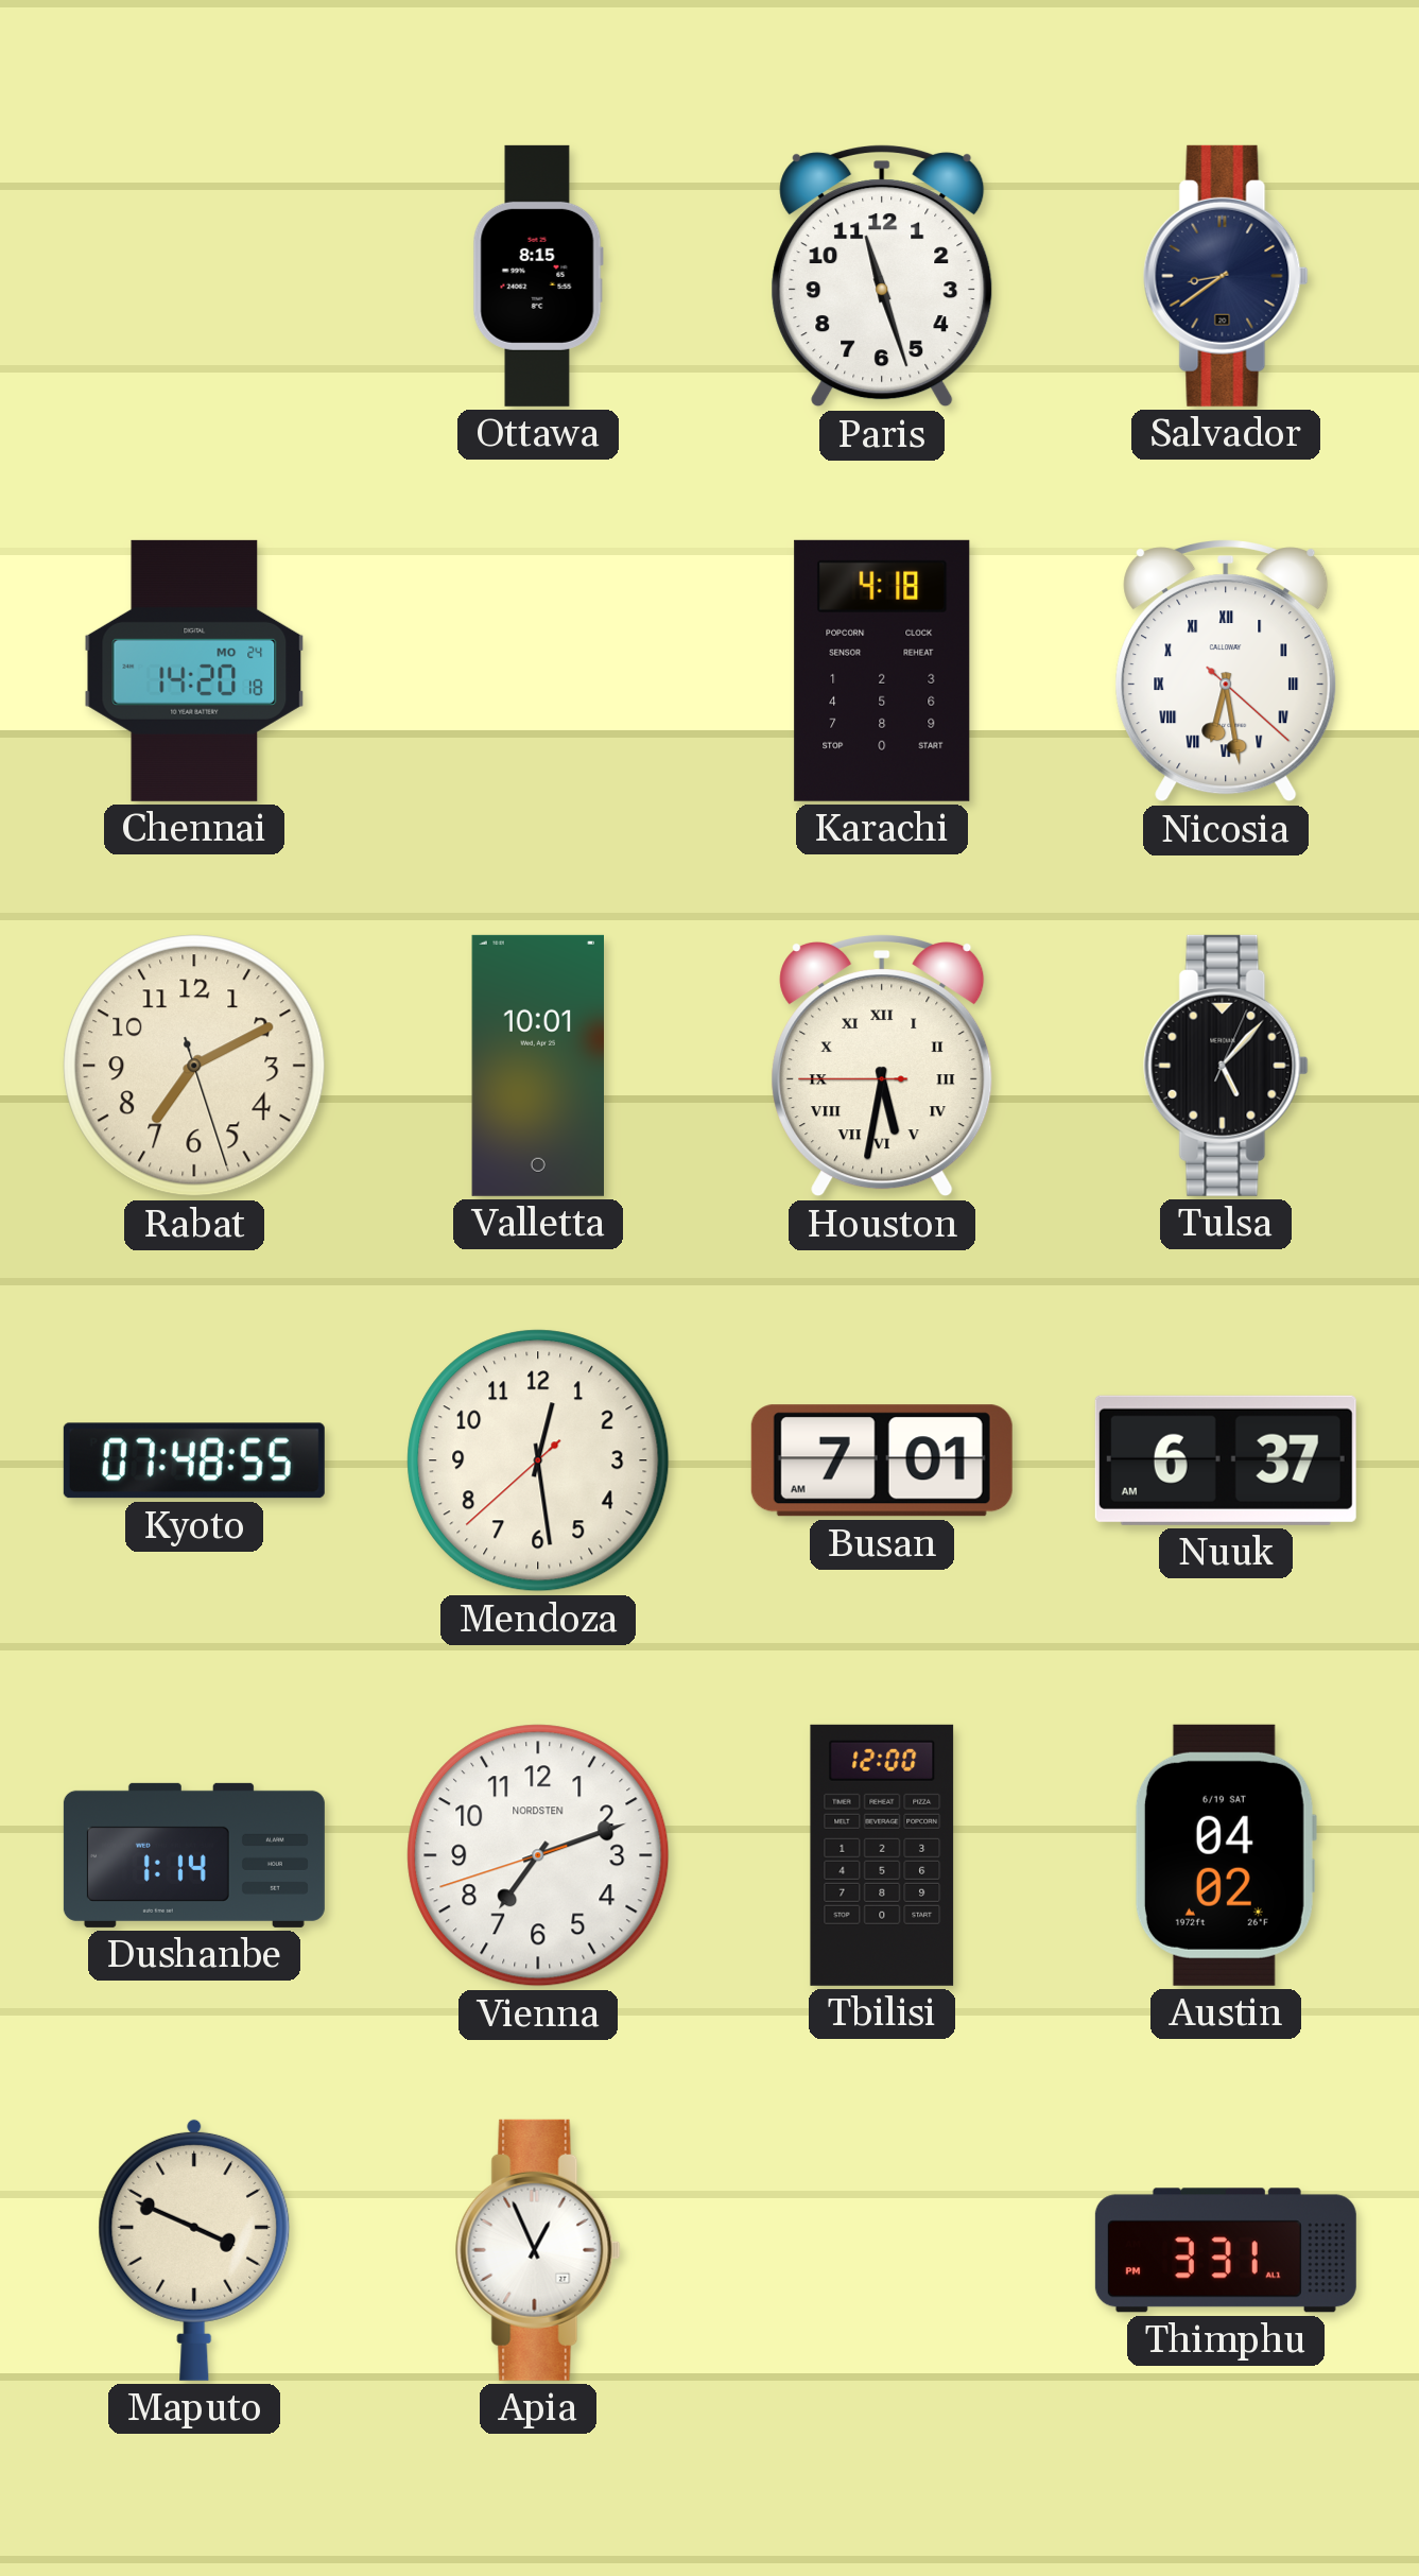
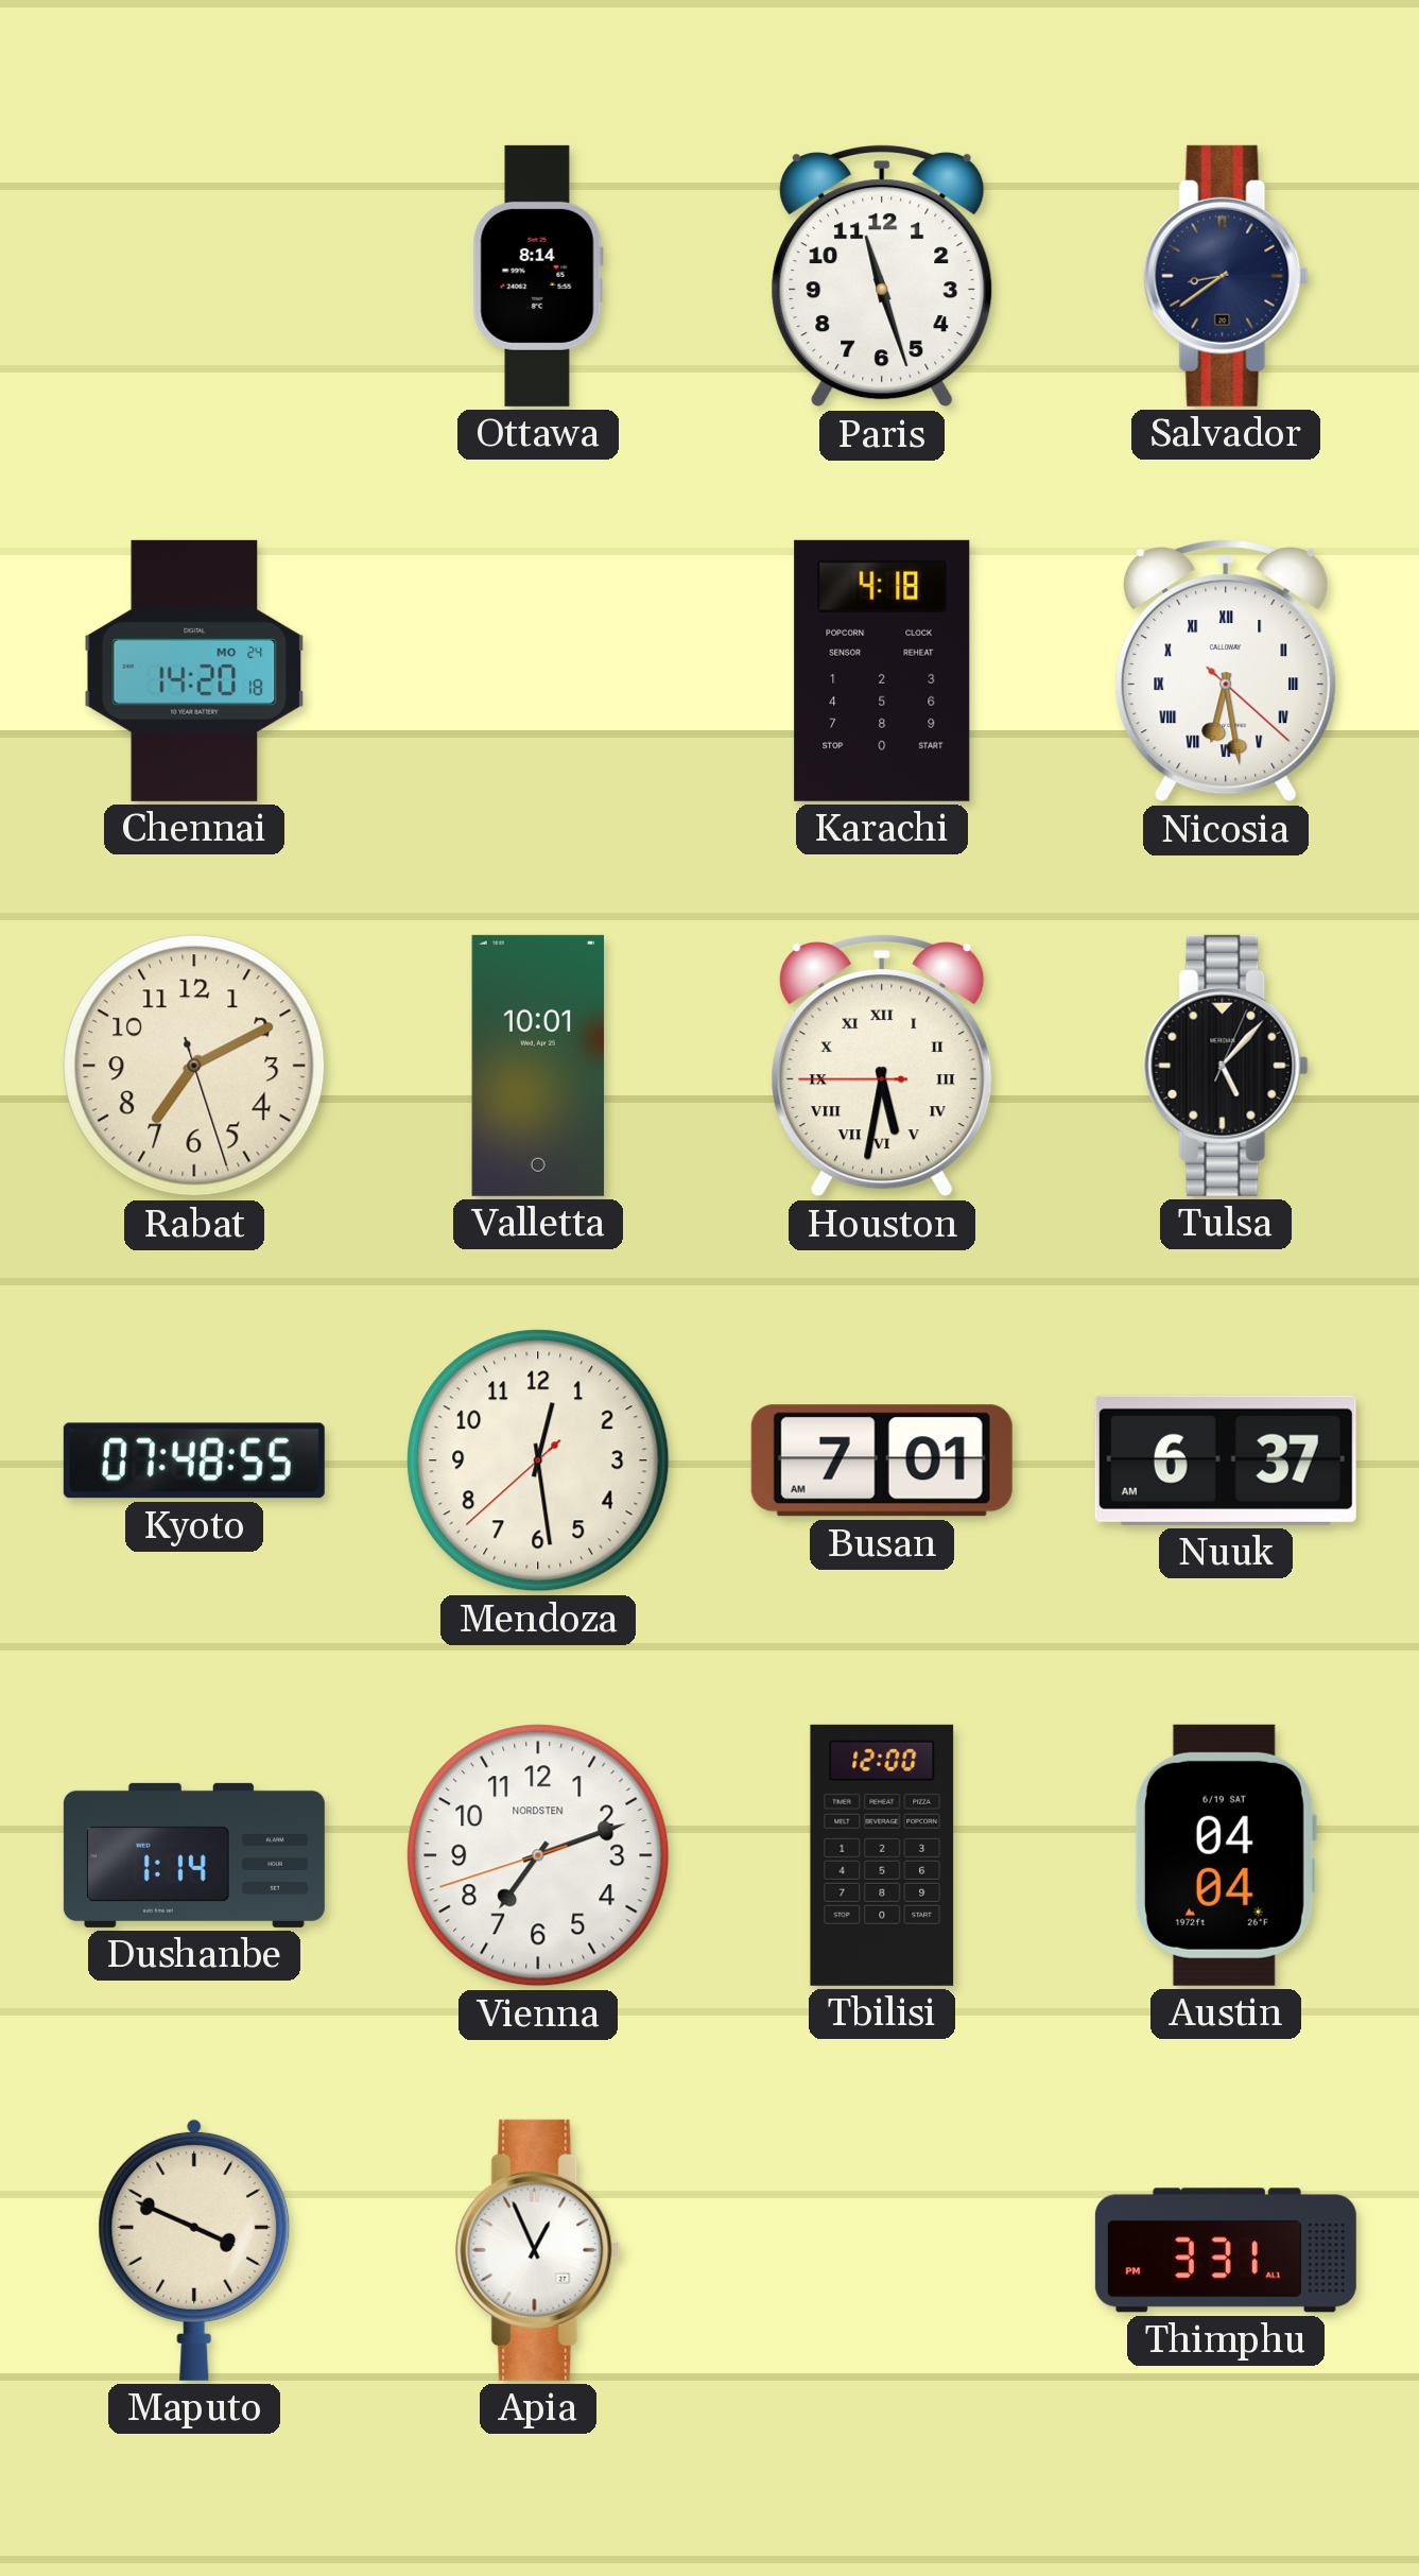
Ottawa: 8:15 -> 8:14
Austin: 04:02 -> 04:04
